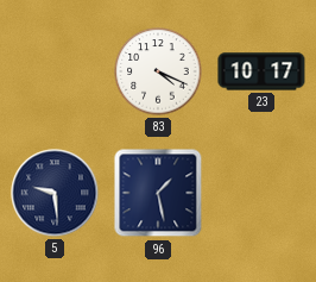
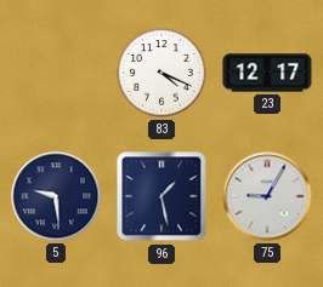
23: 10:17 -> 12:17
75: none -> 9:05
